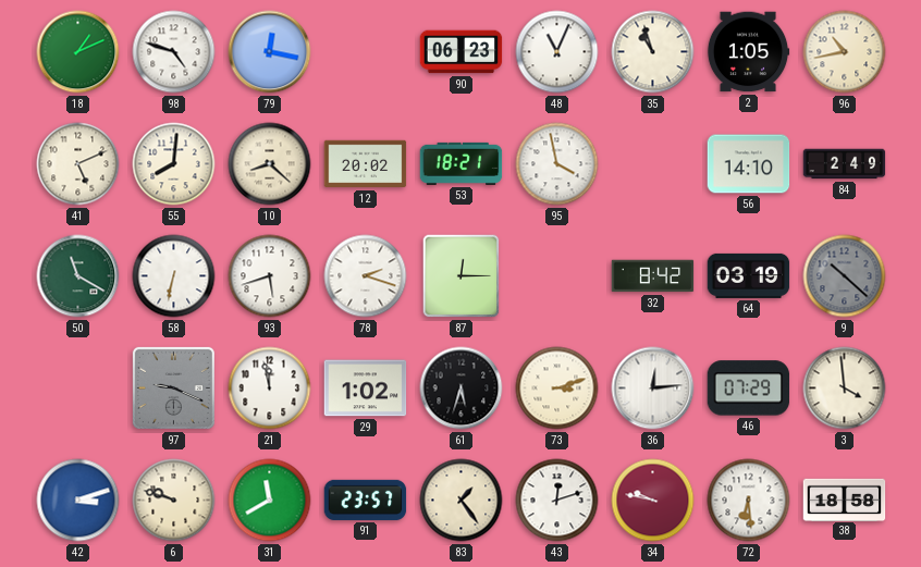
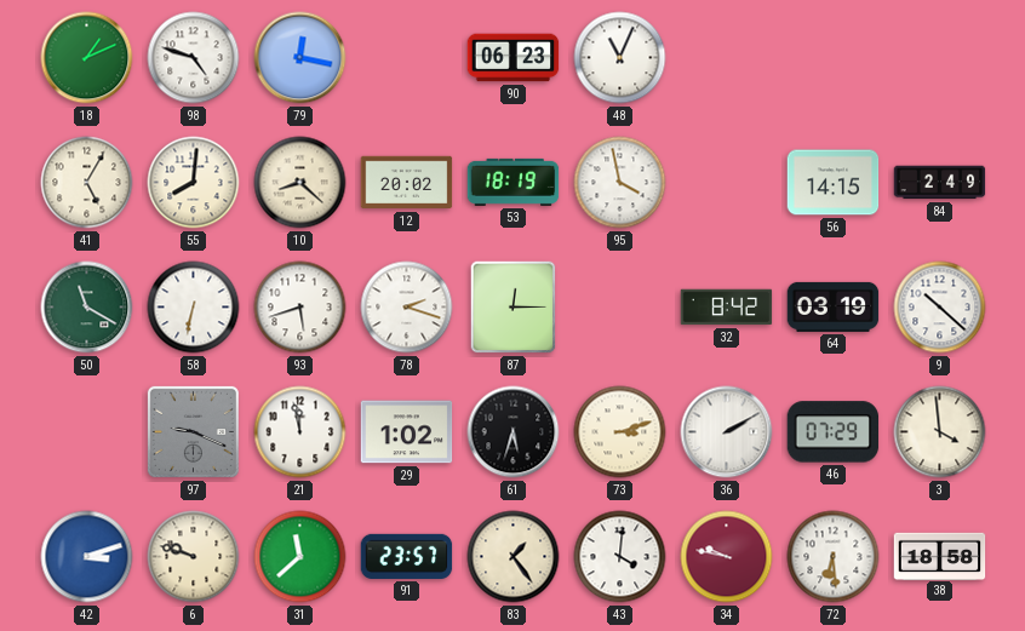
35: 10:57 -> none
2: 1:05 -> none
96: 10:43 -> none
41: 5:11 -> 5:05
53: 18:21 -> 18:19
56: 14:10 -> 14:15
9 dial: grey -> white
36: 12:14 -> 2:10
31: 11:40 -> 11:38
43: 12:12 -> 4:01
